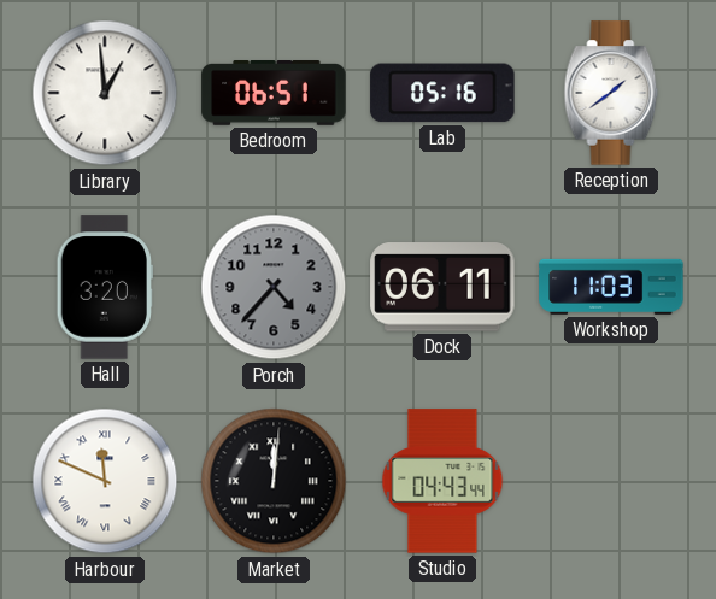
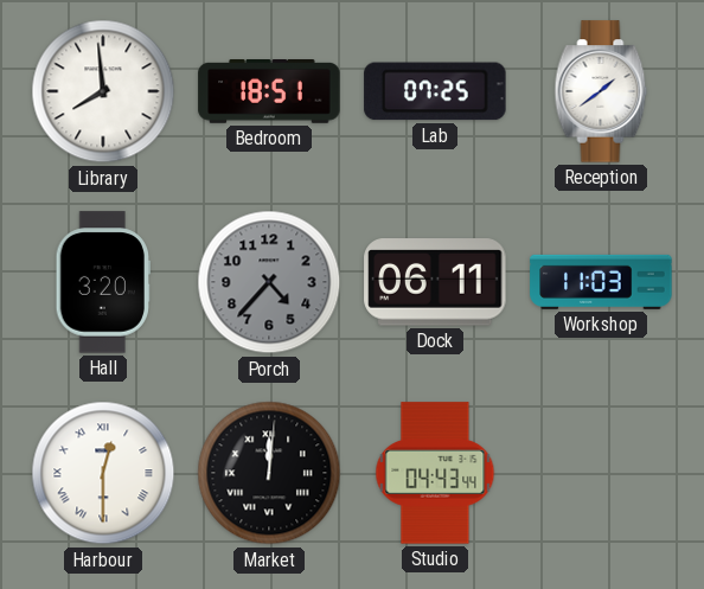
Library: 12:59 -> 7:59
Bedroom: 06:51 -> 18:51
Lab: 05:16 -> 07:25
Harbour: 11:49 -> 12:30
